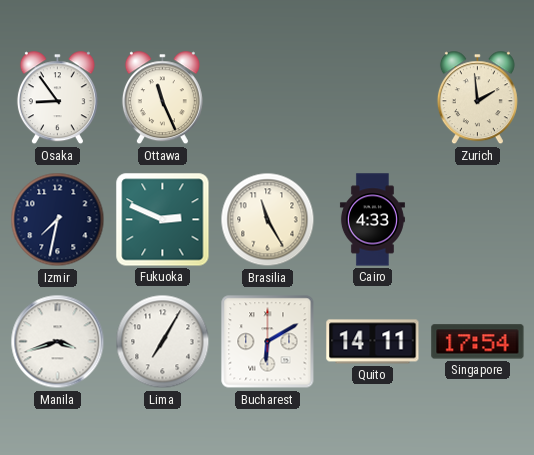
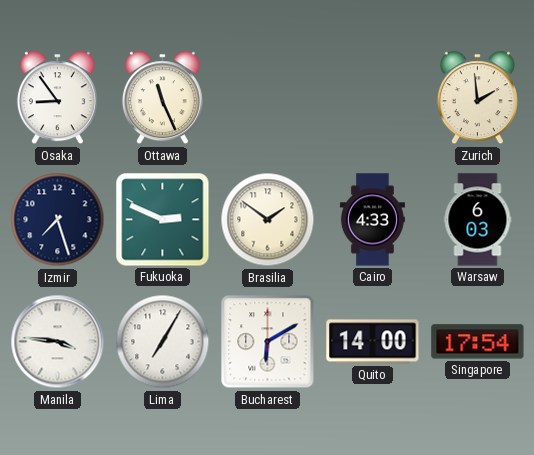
Izmir: 7:32 -> 7:27
Brasilia: 11:25 -> 1:51
Warsaw: none -> 6:03
Manila: 3:42 -> 3:46
Quito: 14:11 -> 14:00
